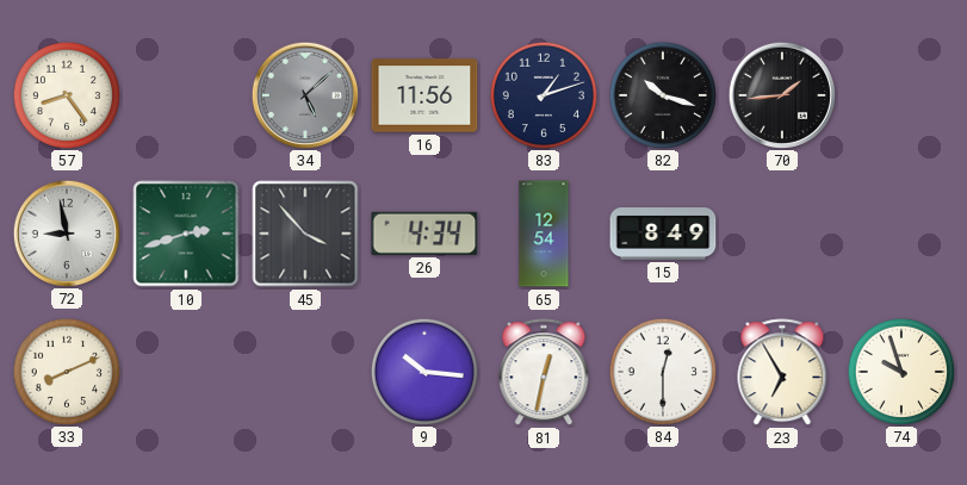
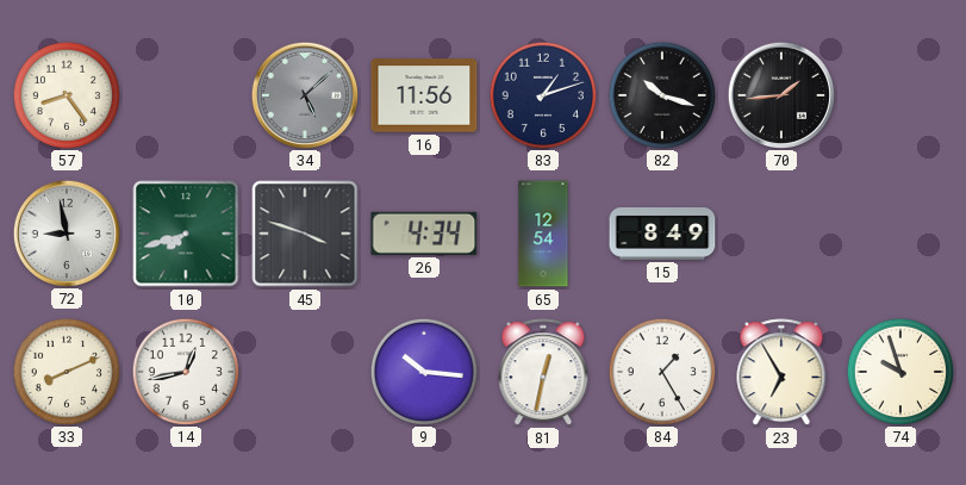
10: 2:42 -> 7:42
45: 3:53 -> 3:48
14: none -> 12:43
84: 12:30 -> 1:25
